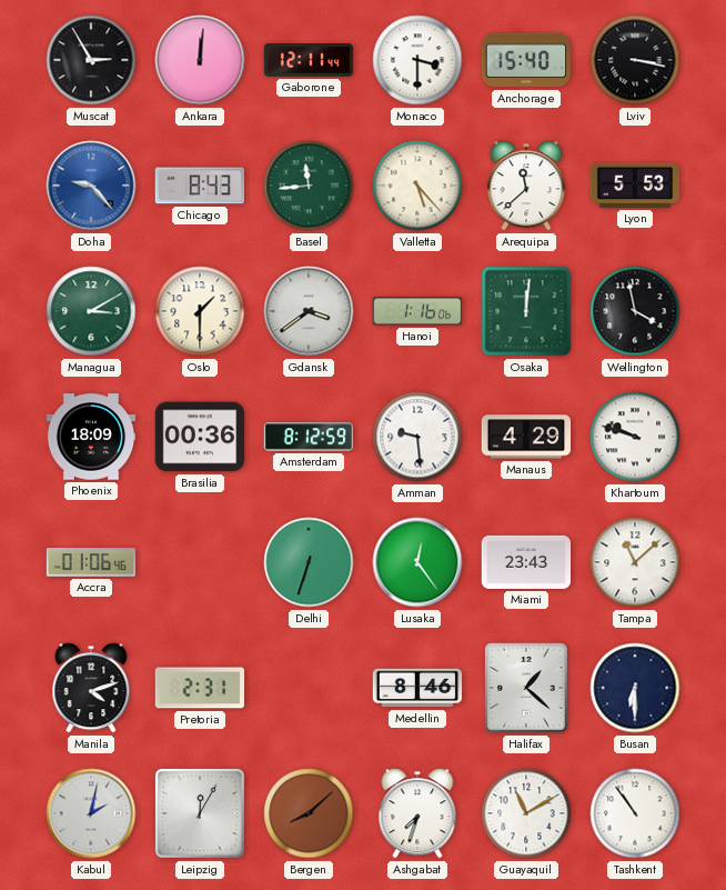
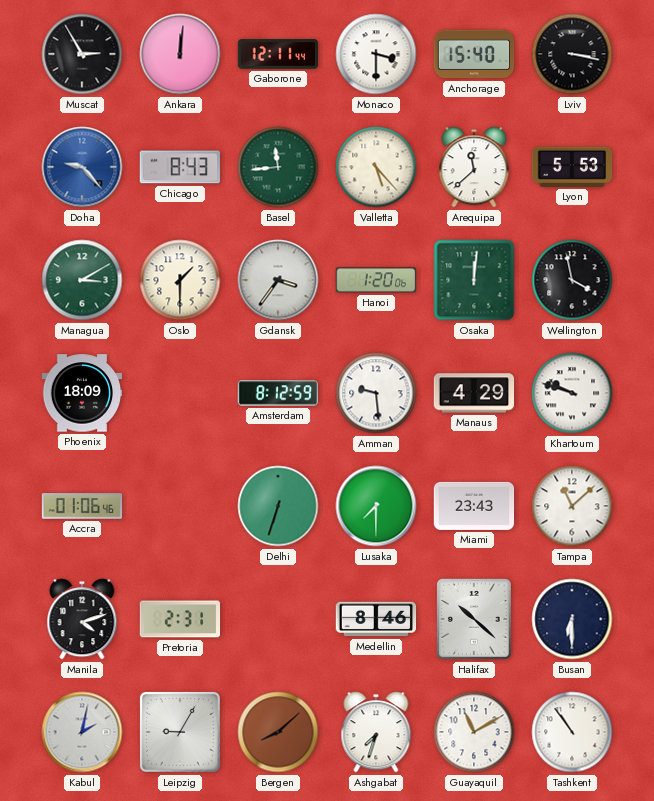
Gdansk: 3:39 -> 3:36
Hanoi: 1:16 -> 1:20
Brasilia: 00:36 -> none
Lusaka: 12:24 -> 7:30
Halifax: 1:22 -> 10:22
Leipzig: 12:05 -> 9:05
